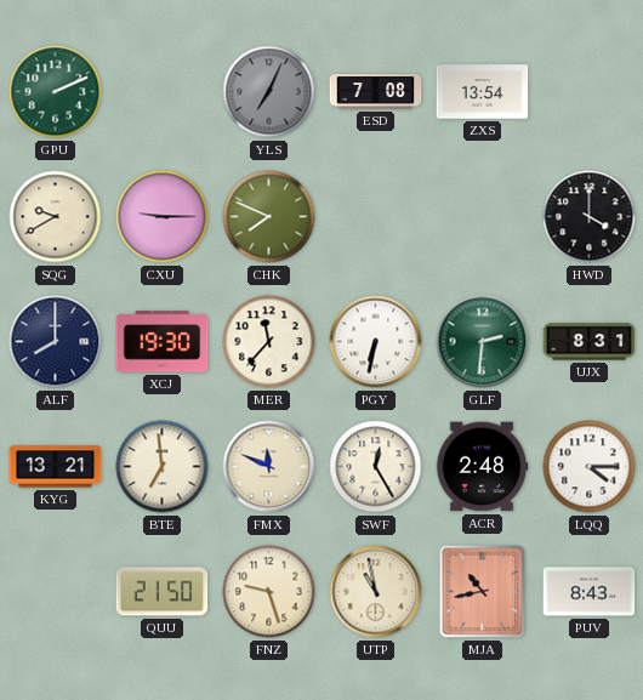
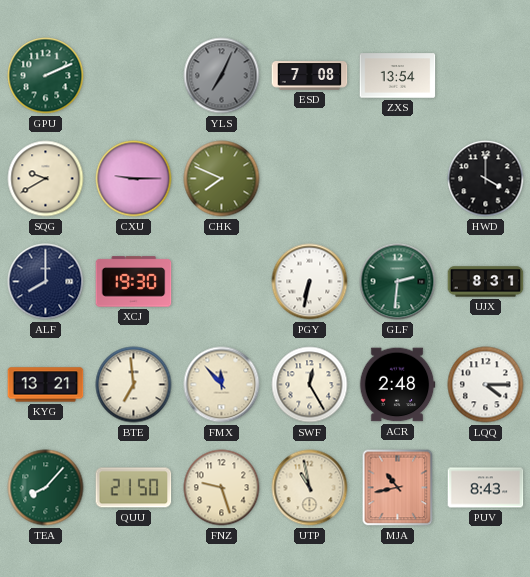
MER: 11:37 -> none
FMX: 11:49 -> 11:53
TEA: none -> 8:07
